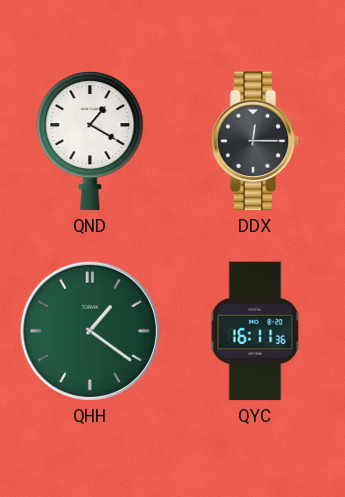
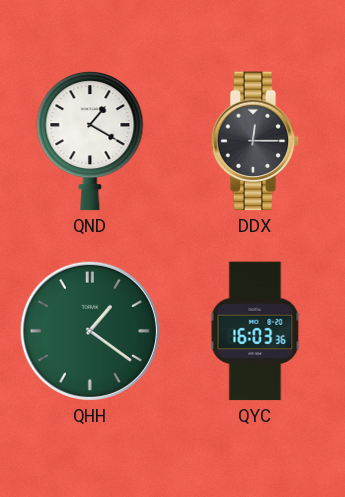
QYC: 16:11 -> 16:03
